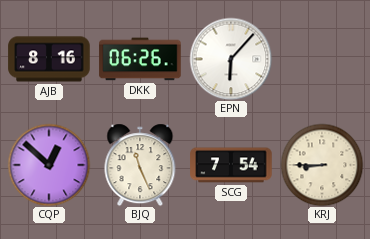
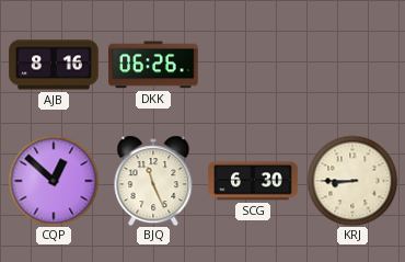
EPN: 6:07 -> none
SCG: 7:54 -> 6:30
